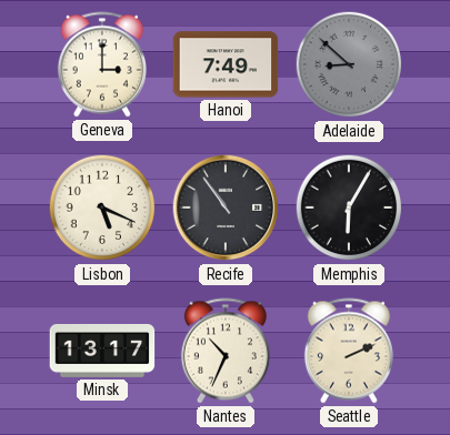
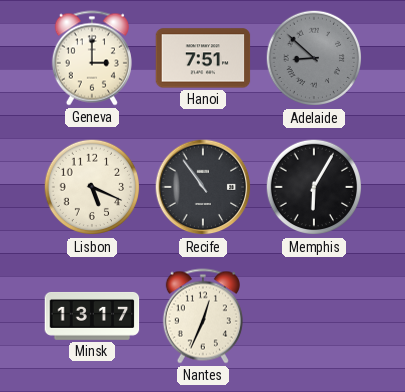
Hanoi: 7:49 -> 7:51
Nantes: 10:34 -> 12:34
Seattle: 2:11 -> none
